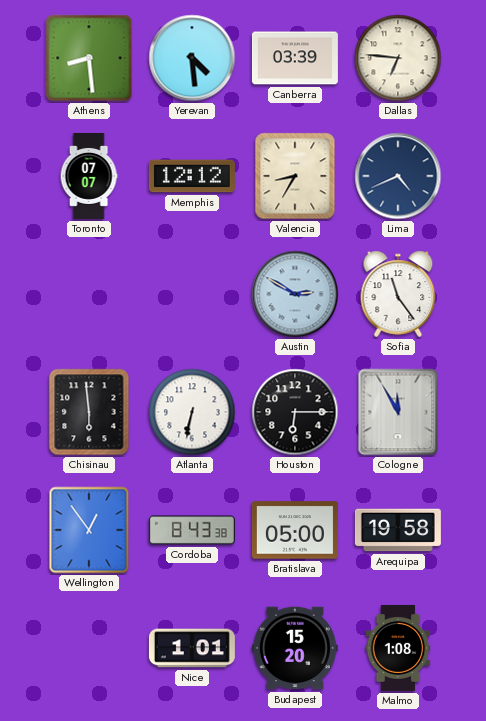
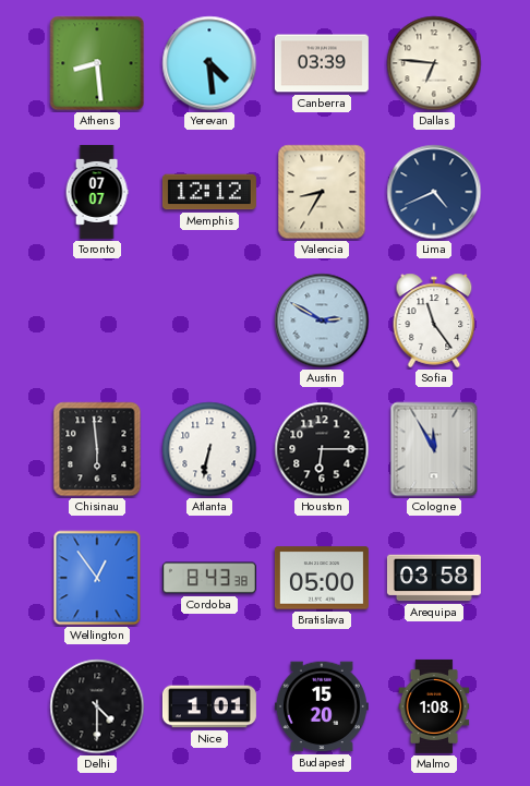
Arequipa: 19:58 -> 03:58
Delhi: none -> 4:30
